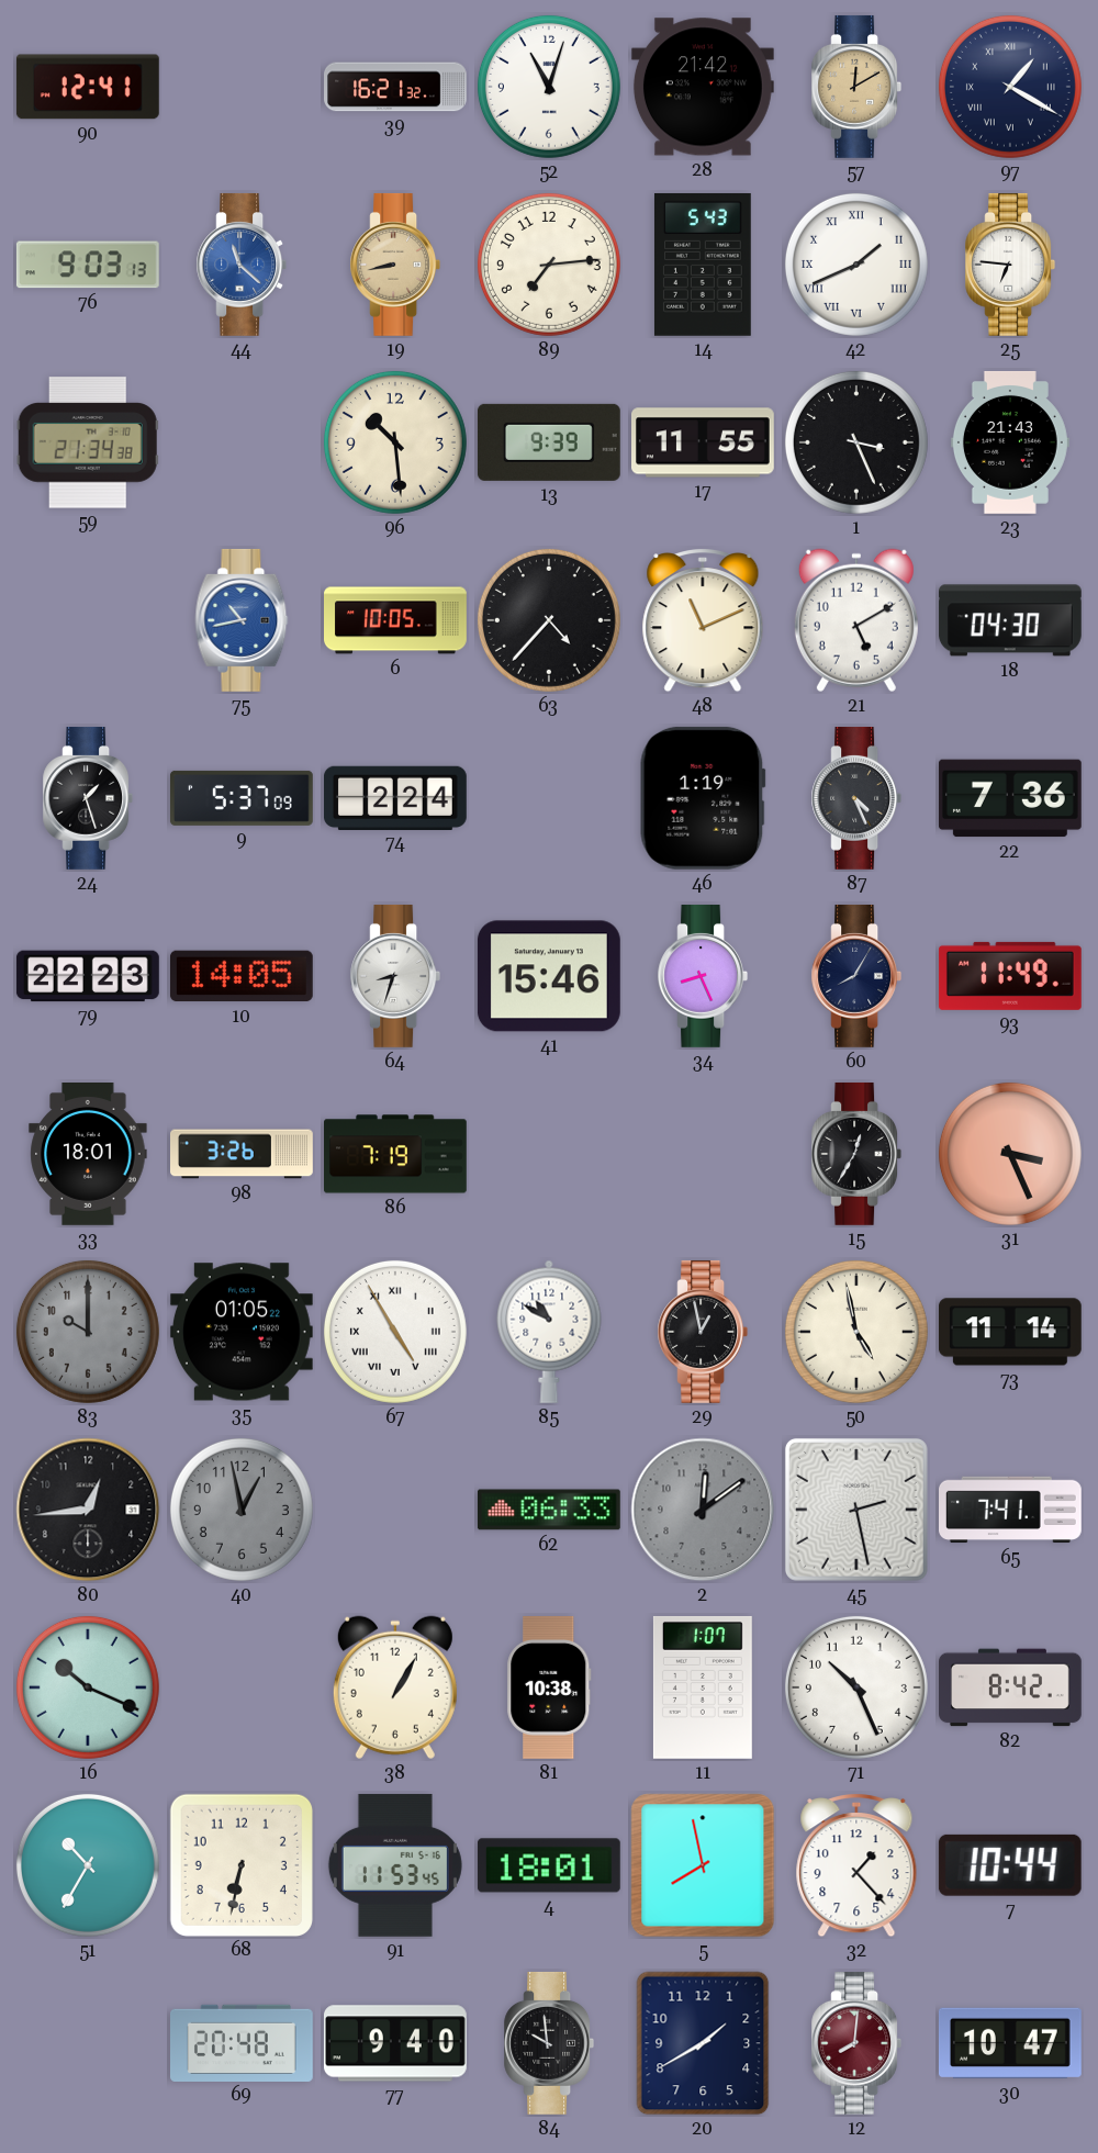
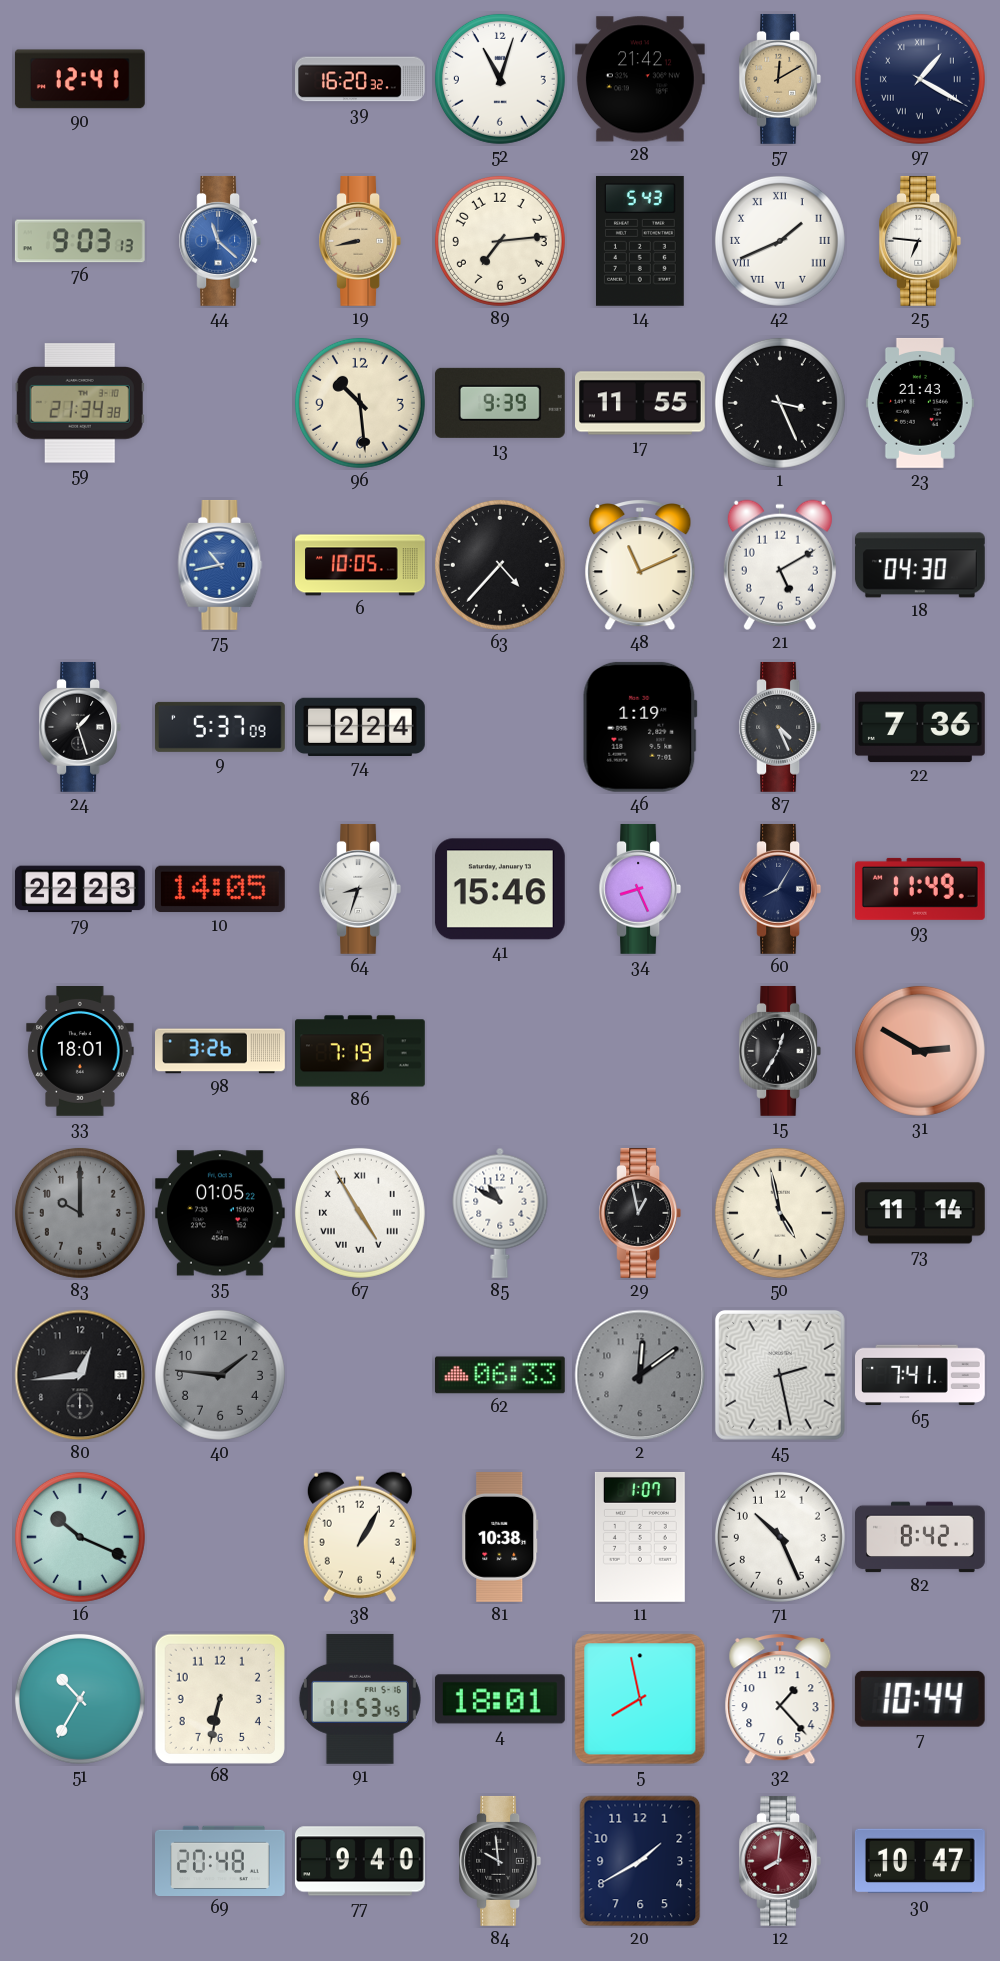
39: 16:21 -> 16:20
31: 3:26 -> 2:50
40: 12:58 -> 1:46
